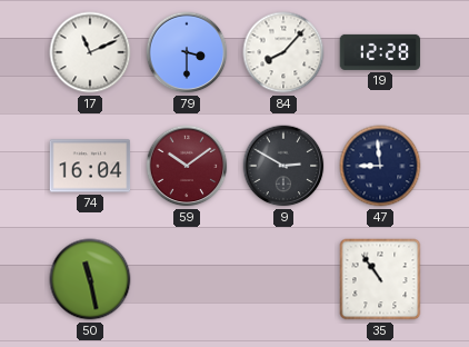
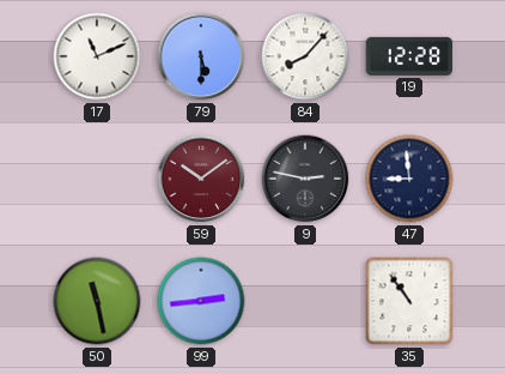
79: 3:30 -> 5:30
74: 16:04 -> none
9: 2:50 -> 2:47
99: none -> 2:44
